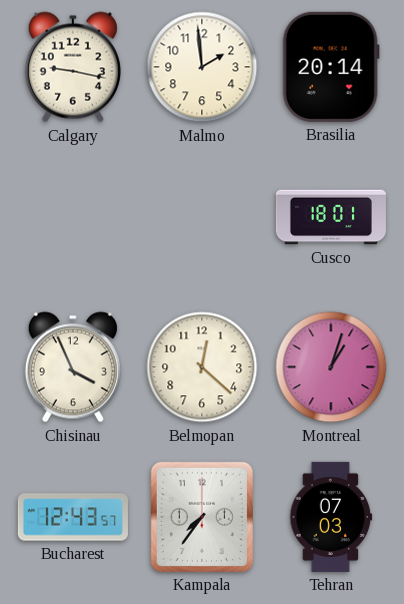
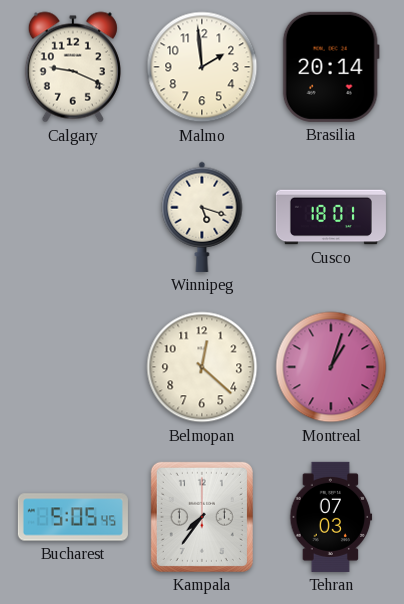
Calgary: 9:17 -> 9:19
Winnipeg: none -> 5:18
Chisinau: 3:56 -> none
Bucharest: 12:43 -> 5:05
